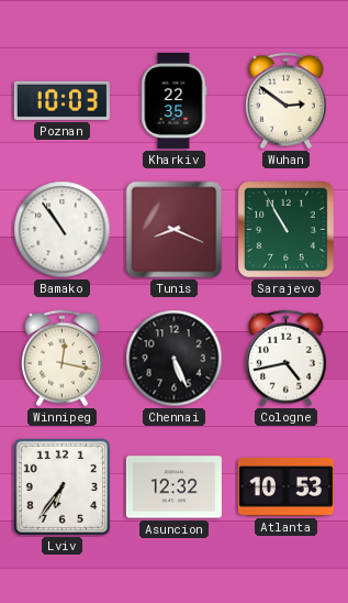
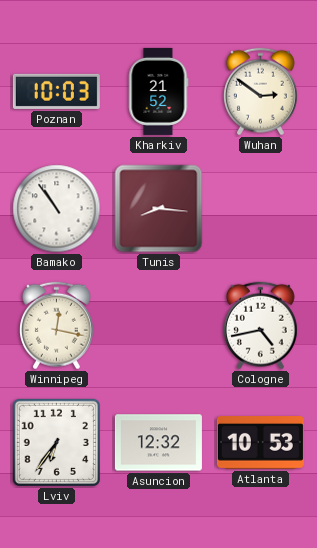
Kharkiv: 22:35 -> 21:52
Tunis: 8:19 -> 8:16
Sarajevo: 10:55 -> none
Chennai: 5:26 -> none
